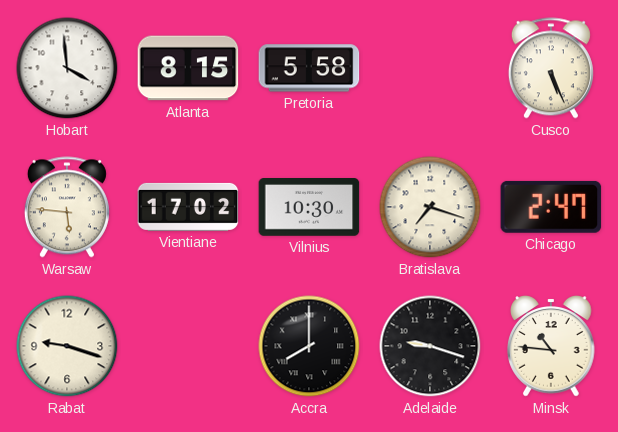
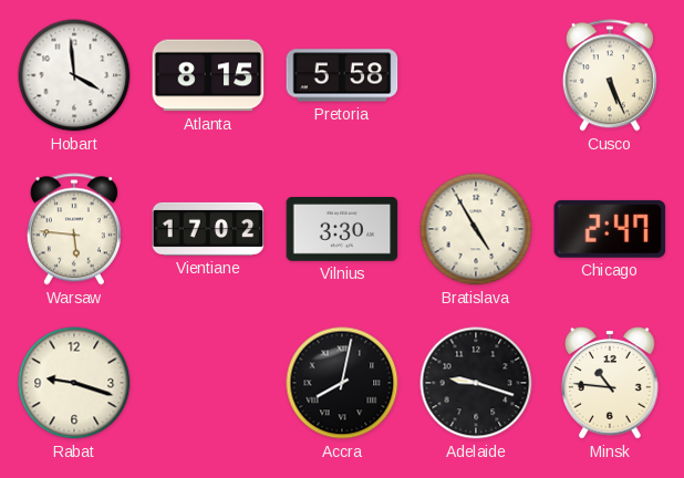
Vilnius: 10:30 -> 3:30
Bratislava: 7:18 -> 4:55
Accra: 8:00 -> 8:02
